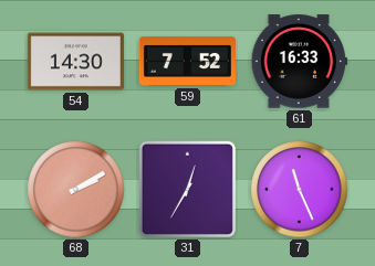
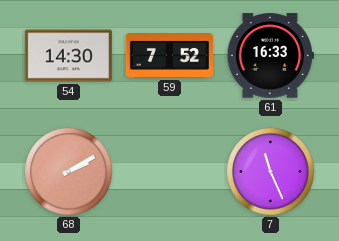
31: 12:35 -> none
